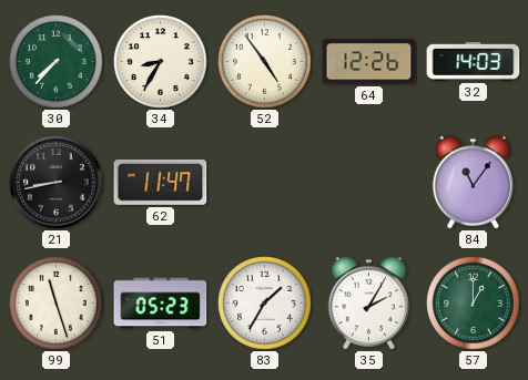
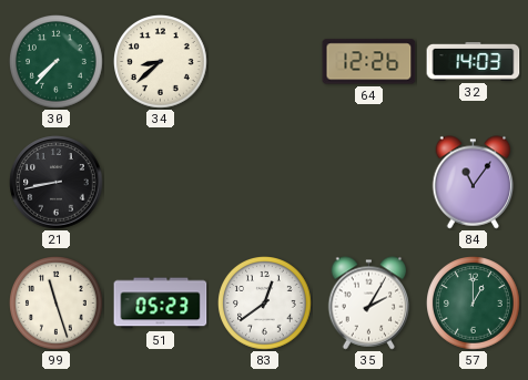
34: 8:35 -> 8:38
52: 4:54 -> none
62: 11:47 -> none
83: 1:35 -> 12:39
